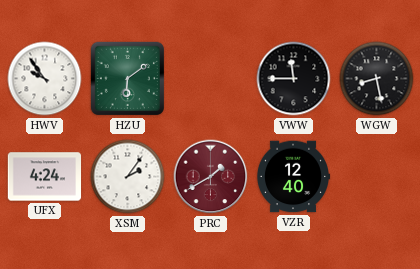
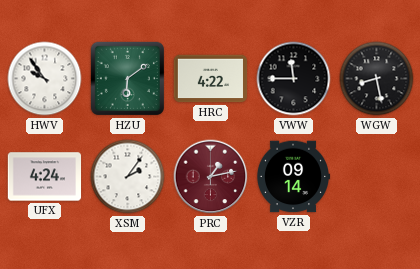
HRC: none -> 4:22
PRC: 1:40 -> 1:13
VZR: 12:40 -> 09:14
